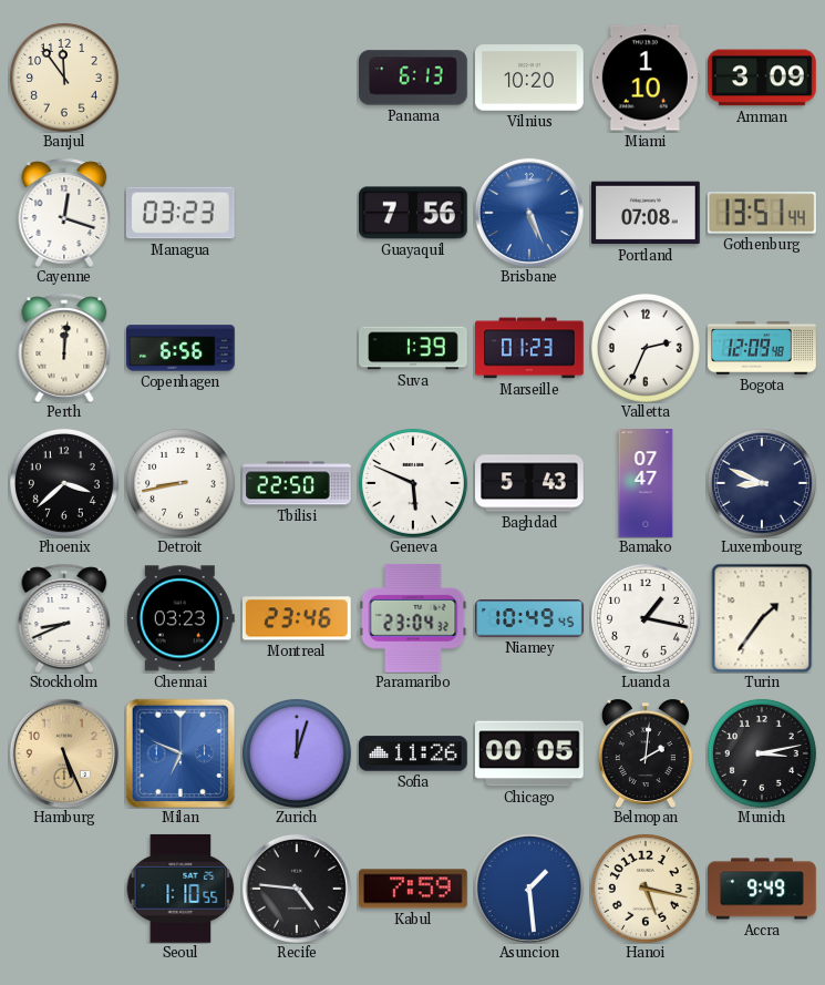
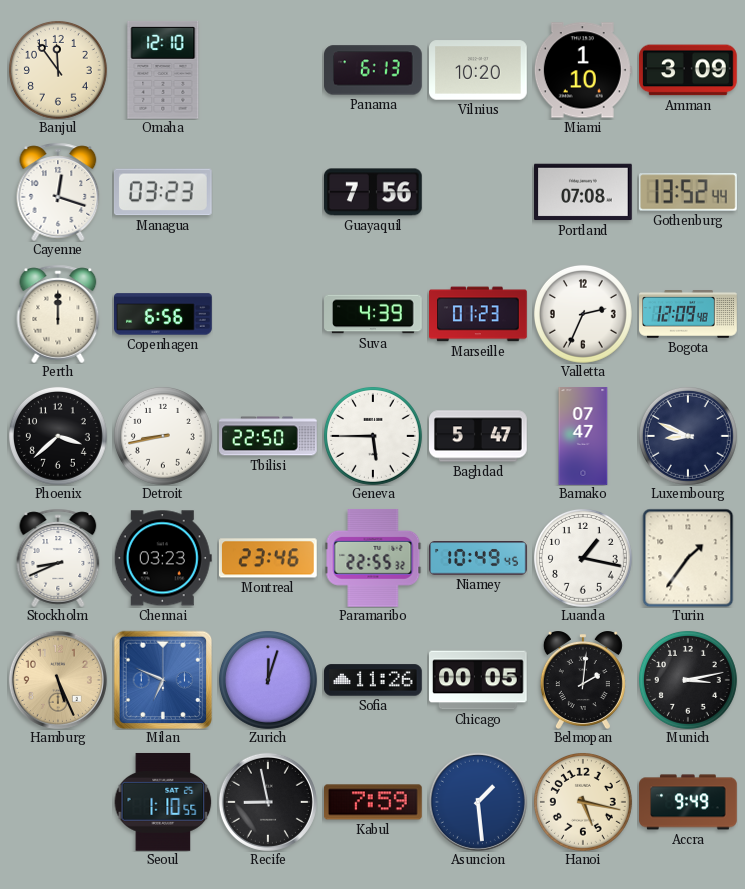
Omaha: none -> 12:10
Brisbane: 5:26 -> none
Gothenburg: 13:51 -> 13:52
Perth: 12:01 -> 12:00
Suva: 1:39 -> 4:39
Geneva: 5:49 -> 5:45
Baghdad: 5:43 -> 5:47
Paramaribo: 23:04 -> 22:55
Recife: 4:46 -> 8:58
